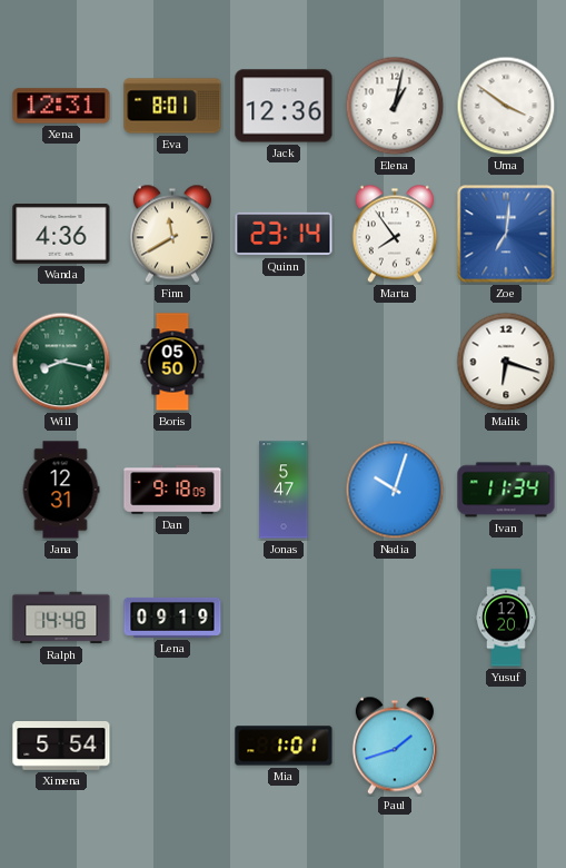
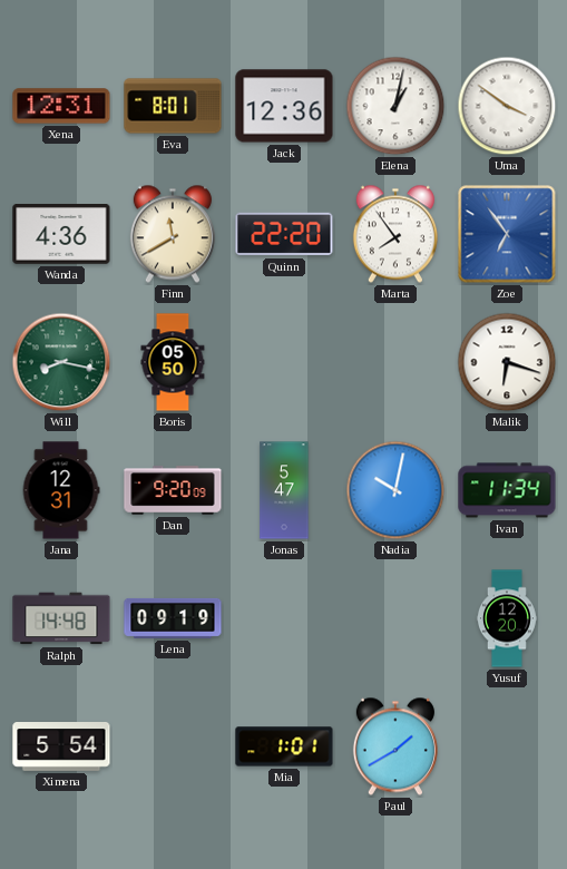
Quinn: 23:14 -> 22:20
Zoe: 7:01 -> 6:54
Dan: 9:18 -> 9:20
Nadia: 10:03 -> 10:02
Paul: 1:42 -> 1:40
